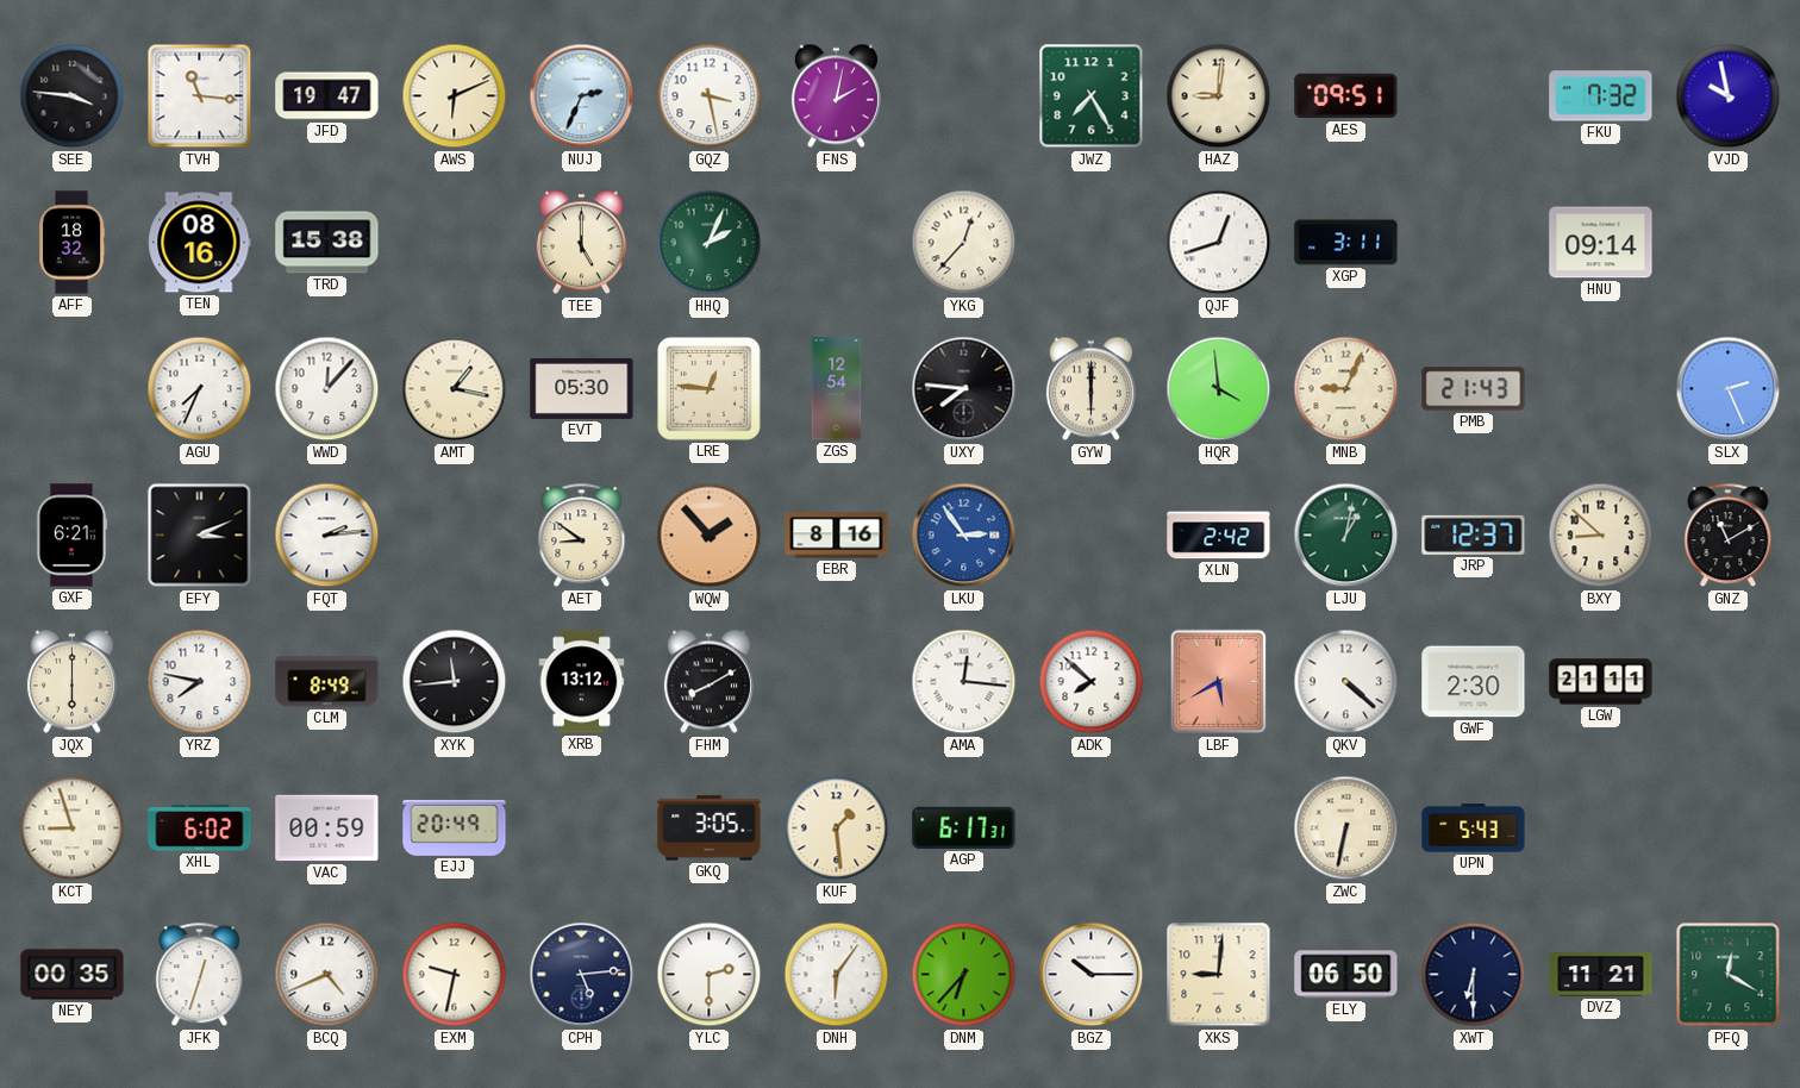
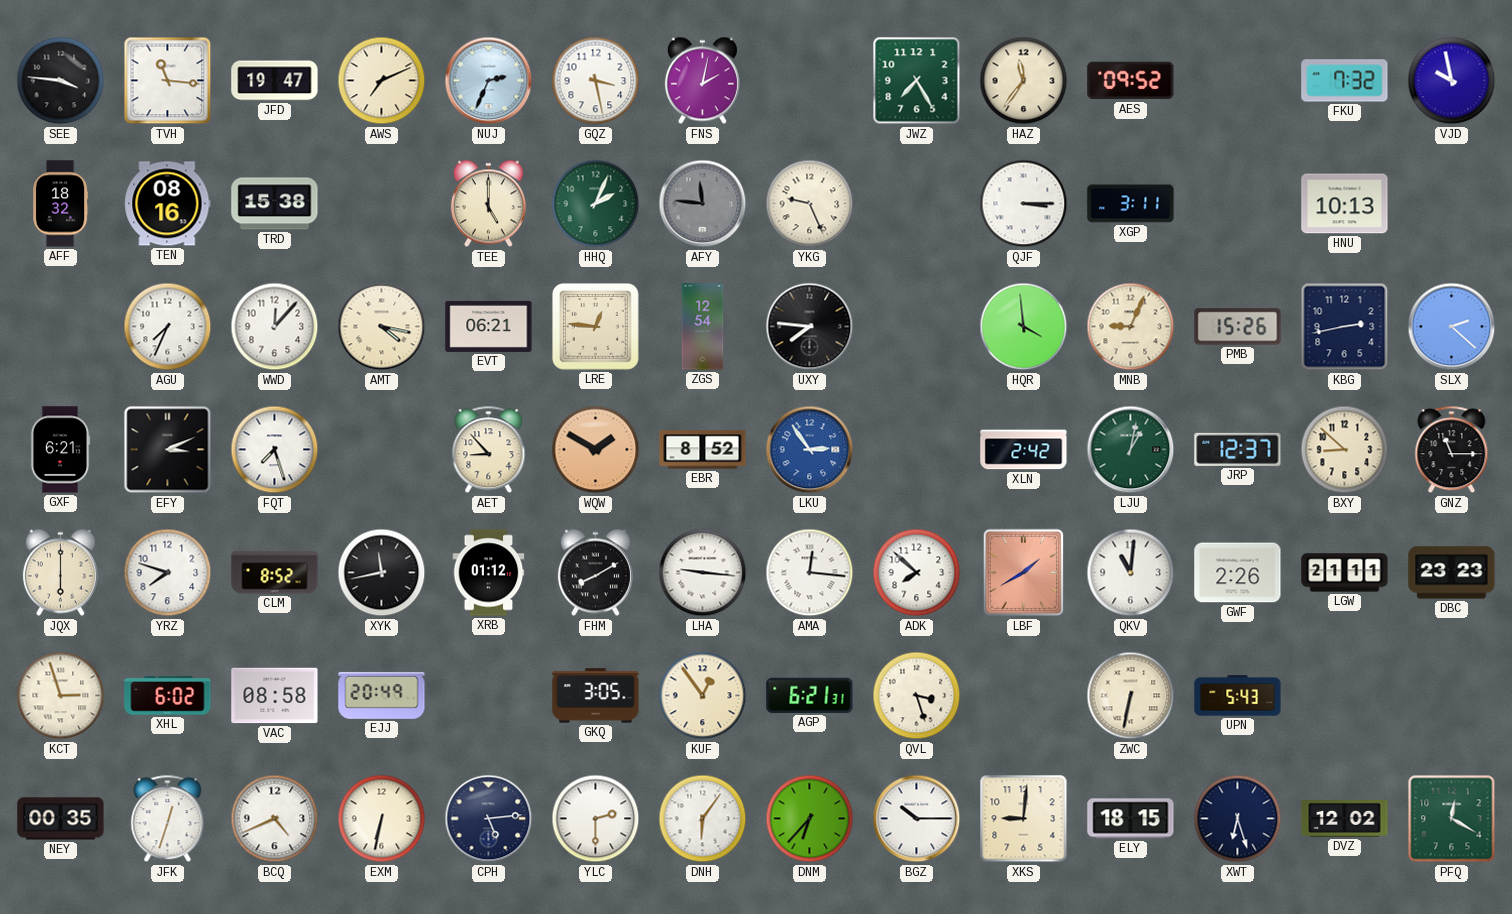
AWS: 6:11 -> 7:11
HAZ: 9:01 -> 11:36
AES: 09:51 -> 09:52
AFY: none -> 11:46
YKG: 12:37 -> 9:26
QJF: 12:42 -> 3:15
HNU: 09:14 -> 10:13
AMT: 1:17 -> 4:17
EVT: 05:30 -> 06:21
GYW: 6:00 -> none
PMB: 21:43 -> 15:26
KBG: none -> 2:43
SLX: 2:26 -> 2:22
FQT: 2:14 -> 7:27
AET: 8:51 -> 8:53
WQW: 1:53 -> 1:50
EBR: 8:16 -> 8:52
GNZ: 11:10 -> 11:15
YRZ: 7:47 -> 7:48
CLM: 8:49 -> 8:52
XYK: 11:44 -> 11:43
XRB: 13:12 -> 01:12
LHA: none -> 9:16
LBF: 5:40 -> 1:40
QKV: 4:22 -> 11:01
GWF: 2:30 -> 2:26
DBC: none -> 23:23
KCT: 8:57 -> 2:57
VAC: 00:59 -> 08:58
KUF: 1:29 -> 12:54
AGP: 6:17 -> 6:21
QVL: none -> 3:27
EXM: 9:32 -> 6:32
ELY: 06:50 -> 18:15
XWT: 6:30 -> 6:27
DVZ: 11:21 -> 12:02
